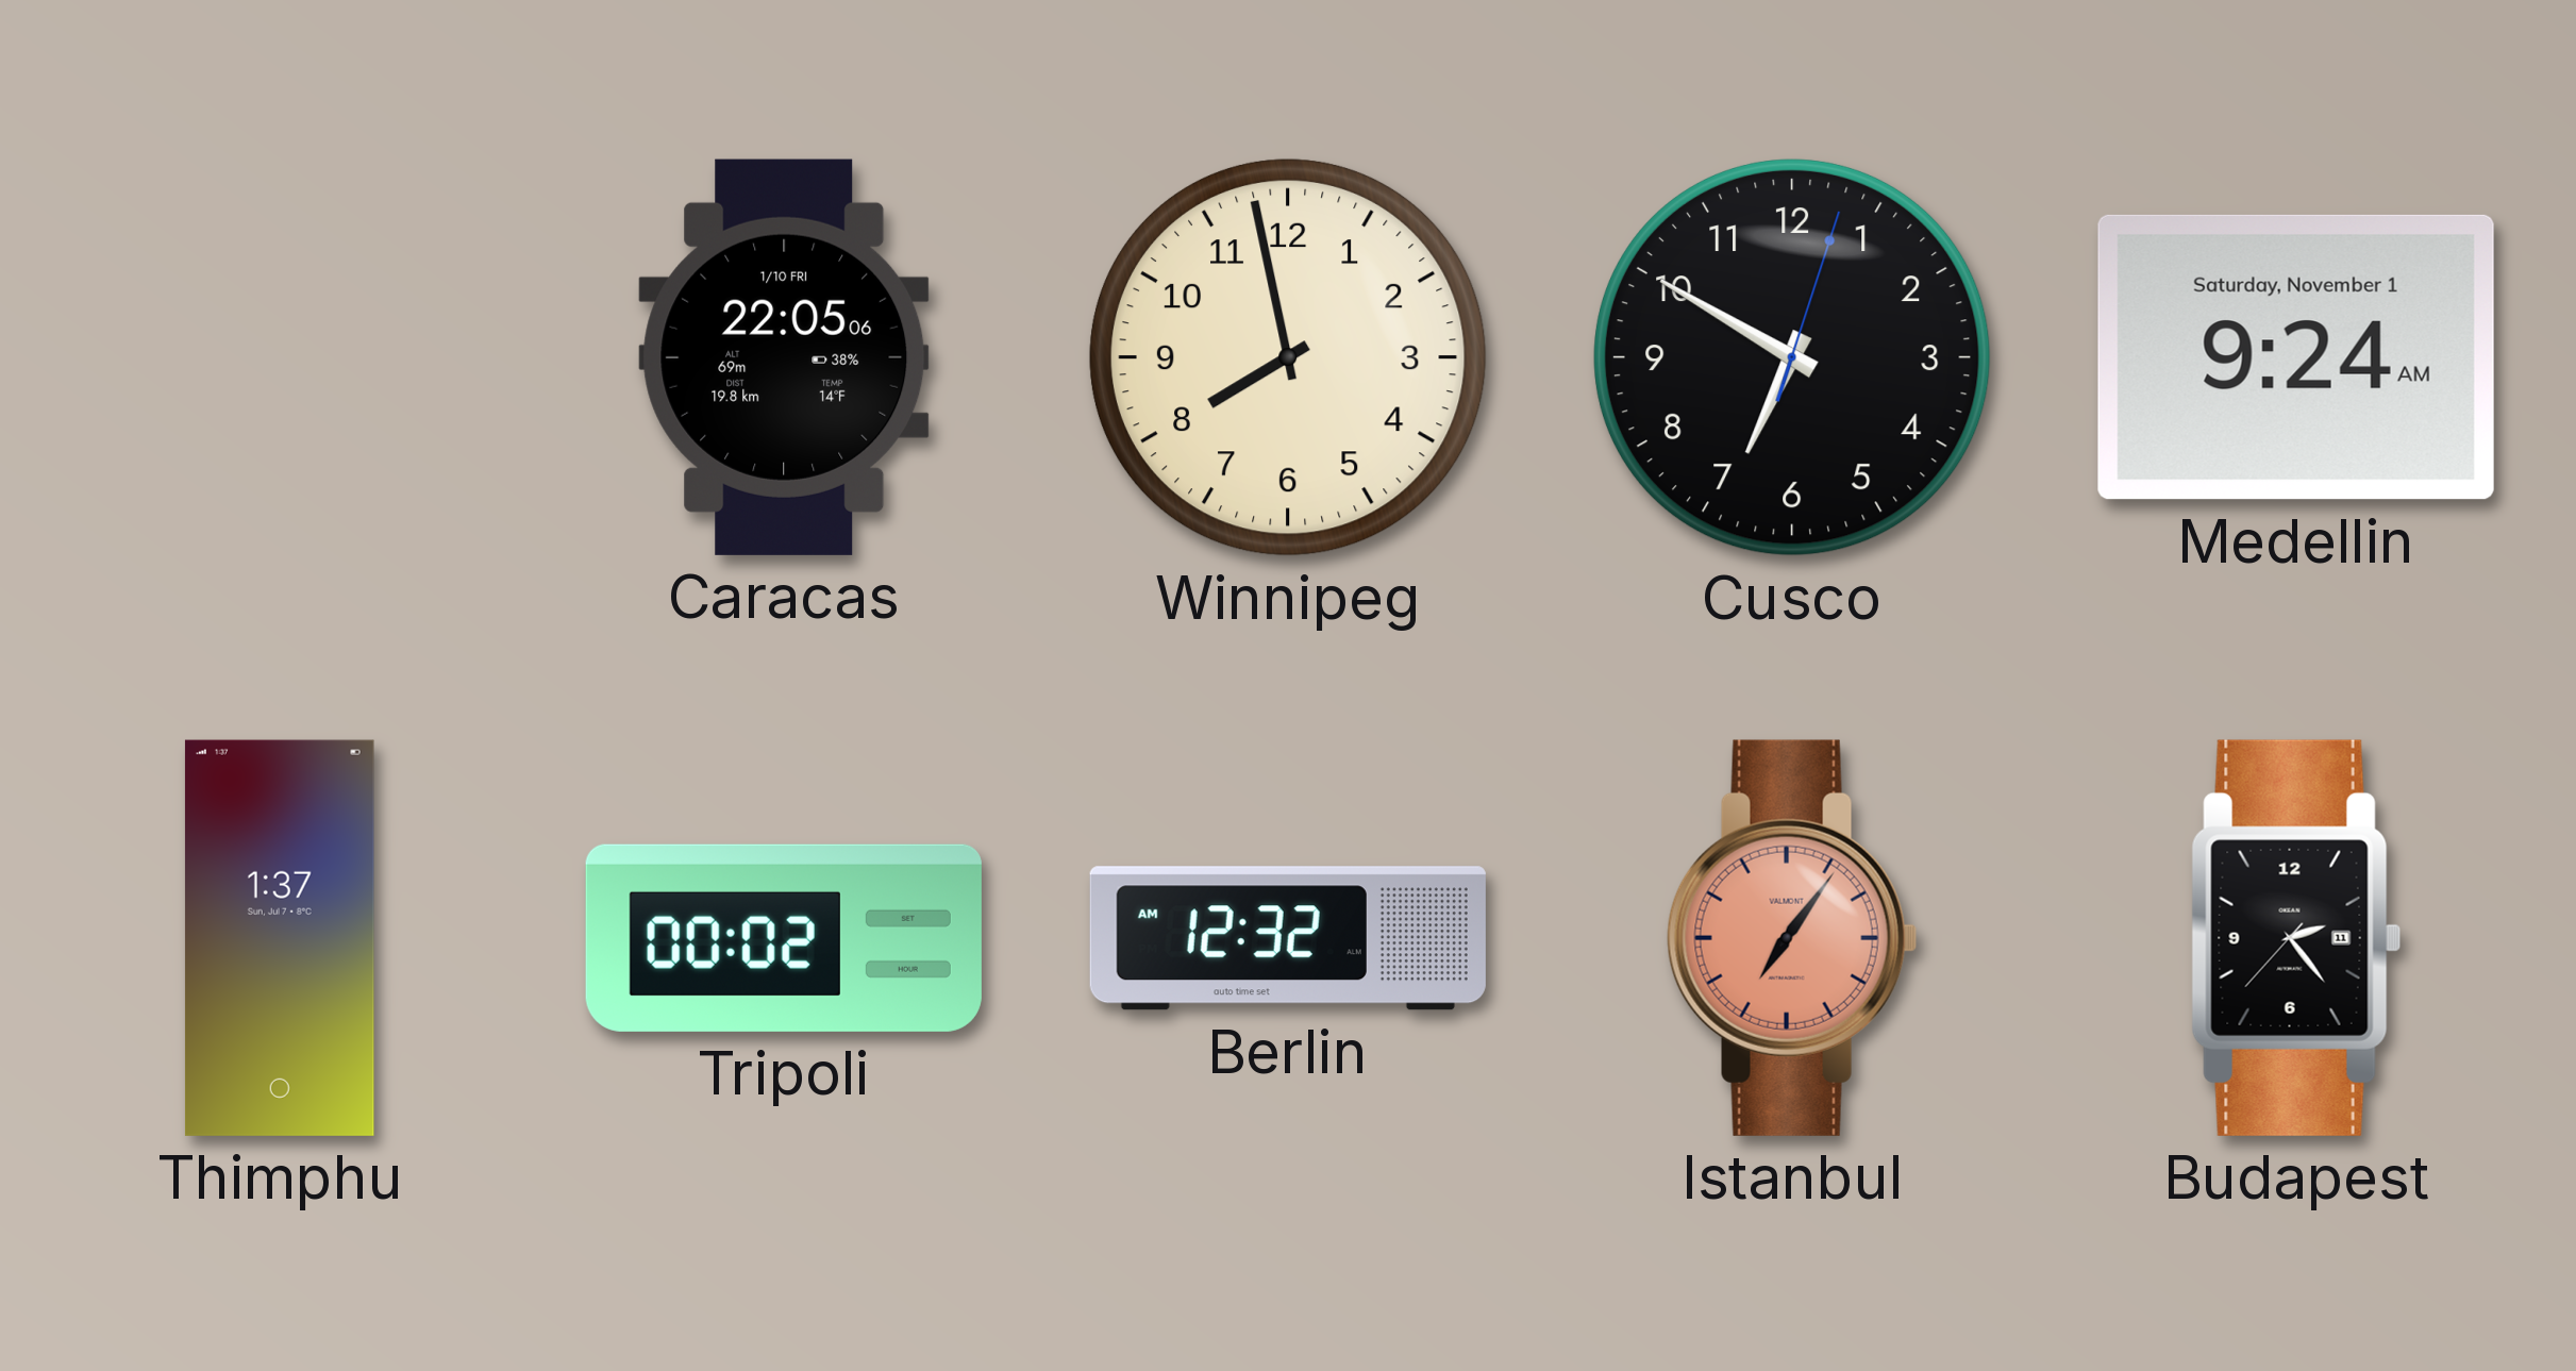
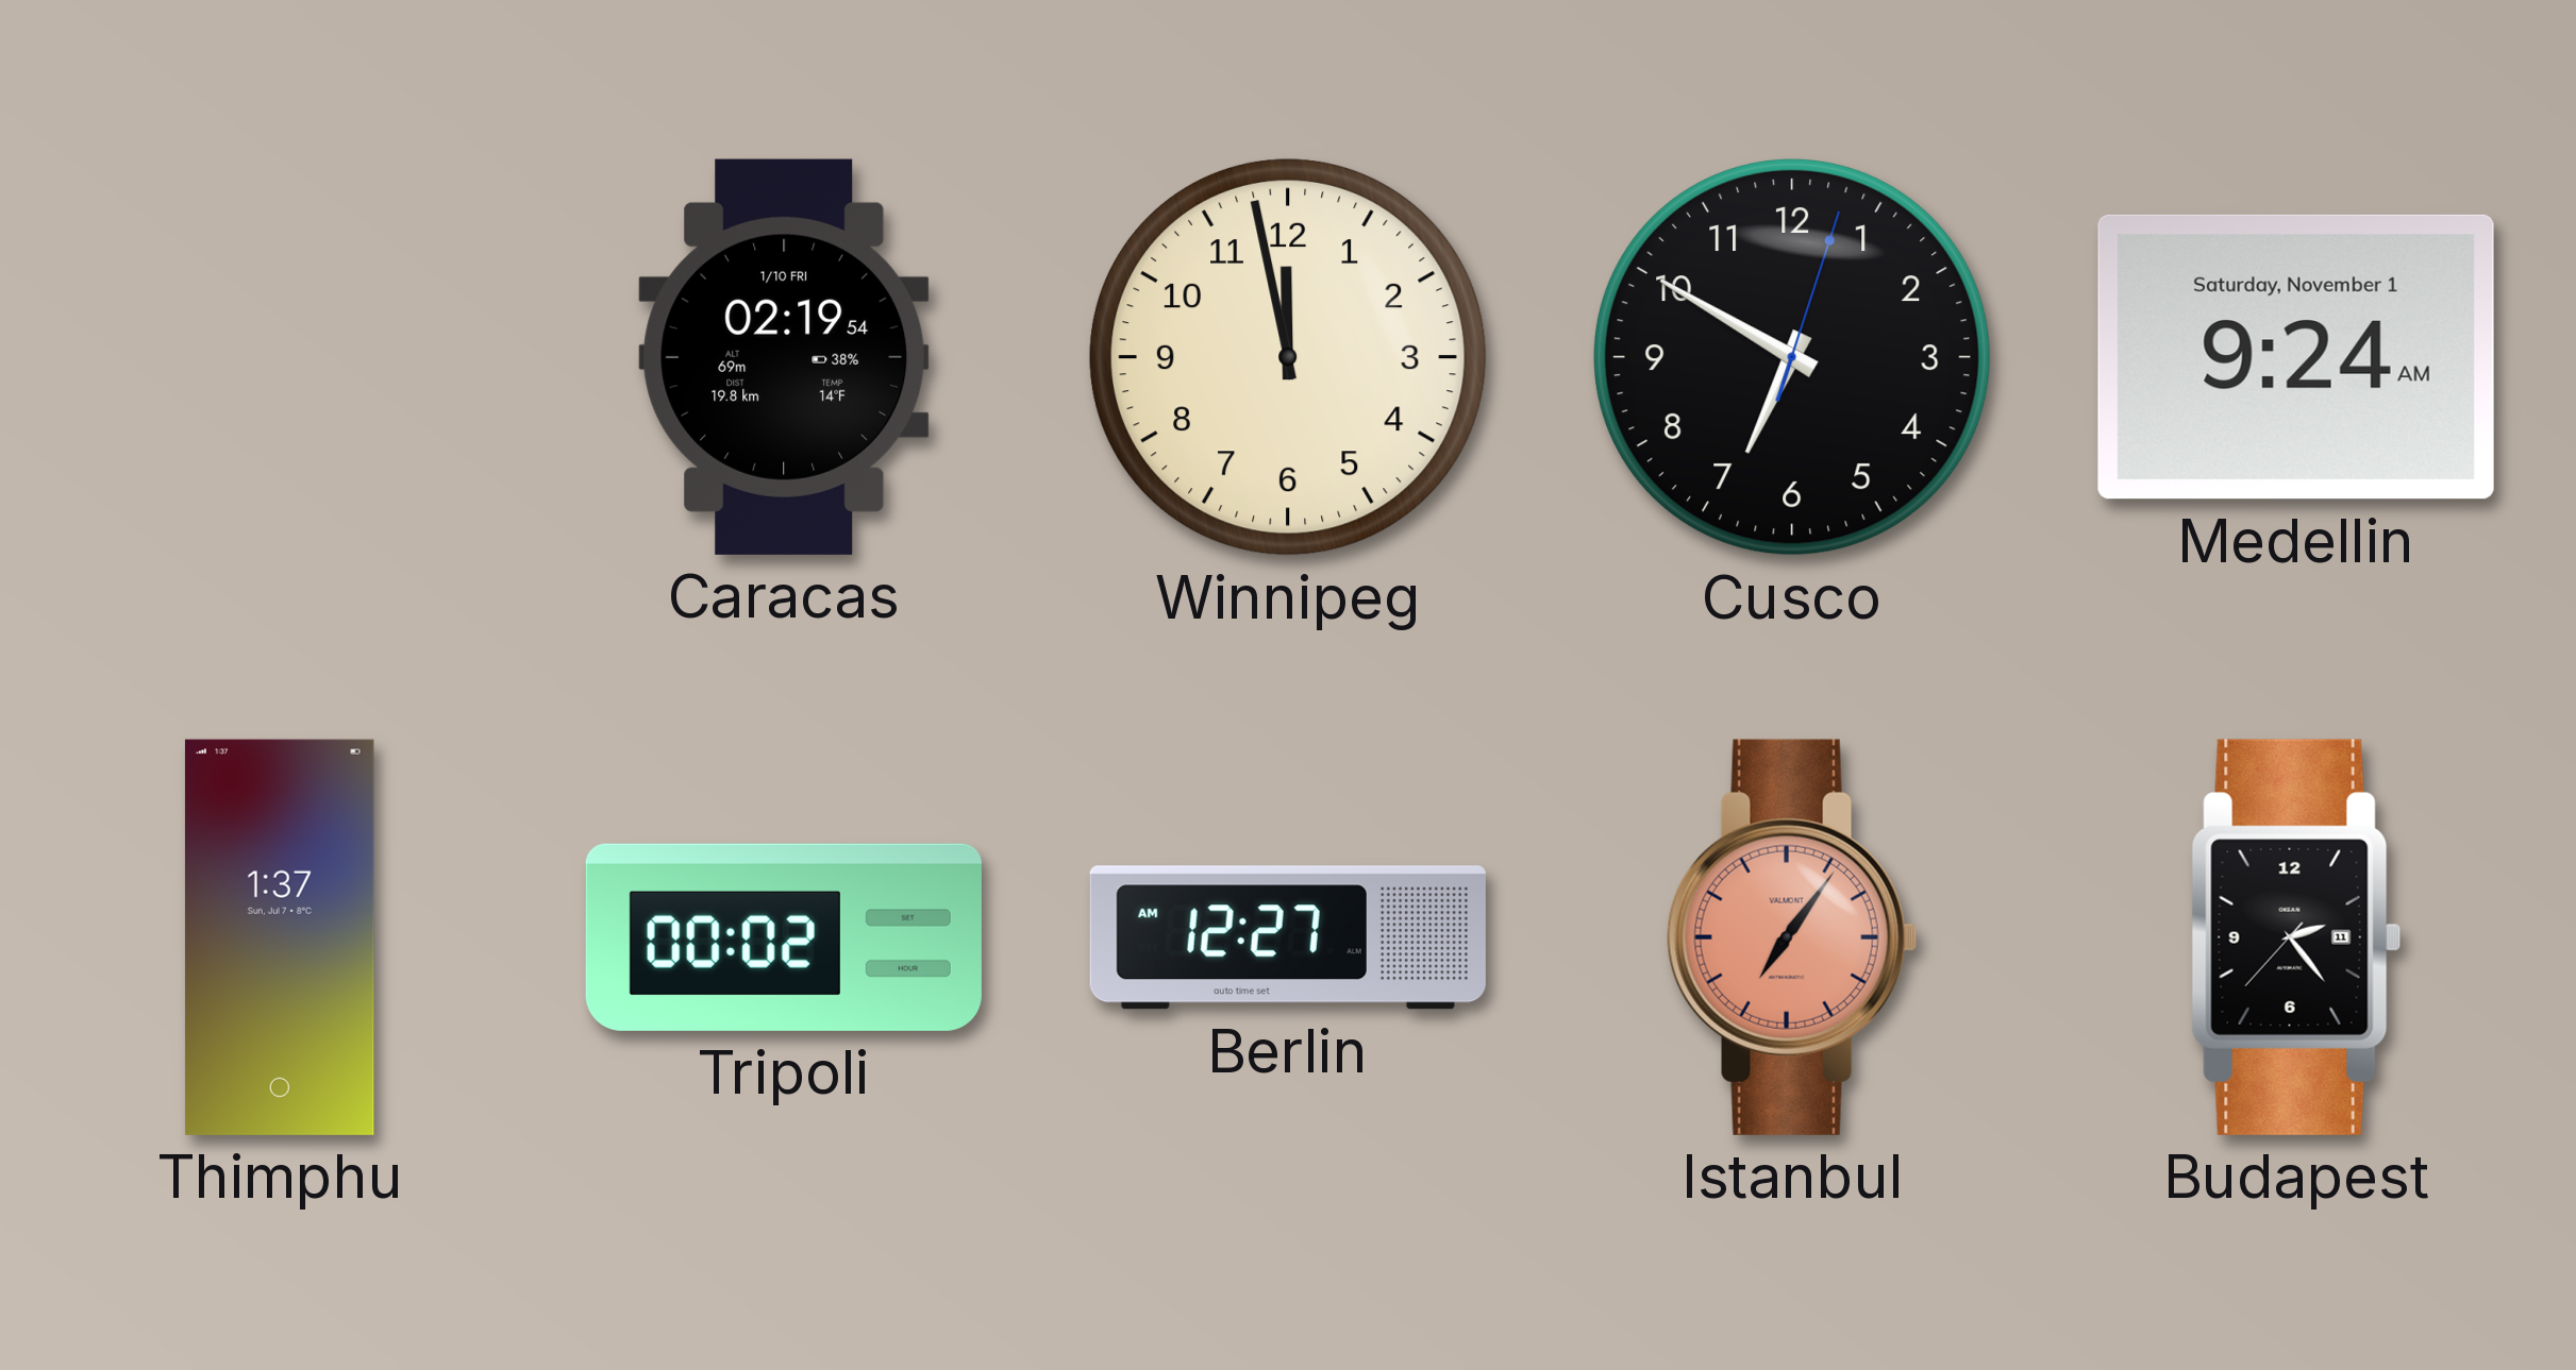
Caracas: 22:05 -> 02:19
Winnipeg: 7:58 -> 11:58
Berlin: 12:32 -> 12:27
